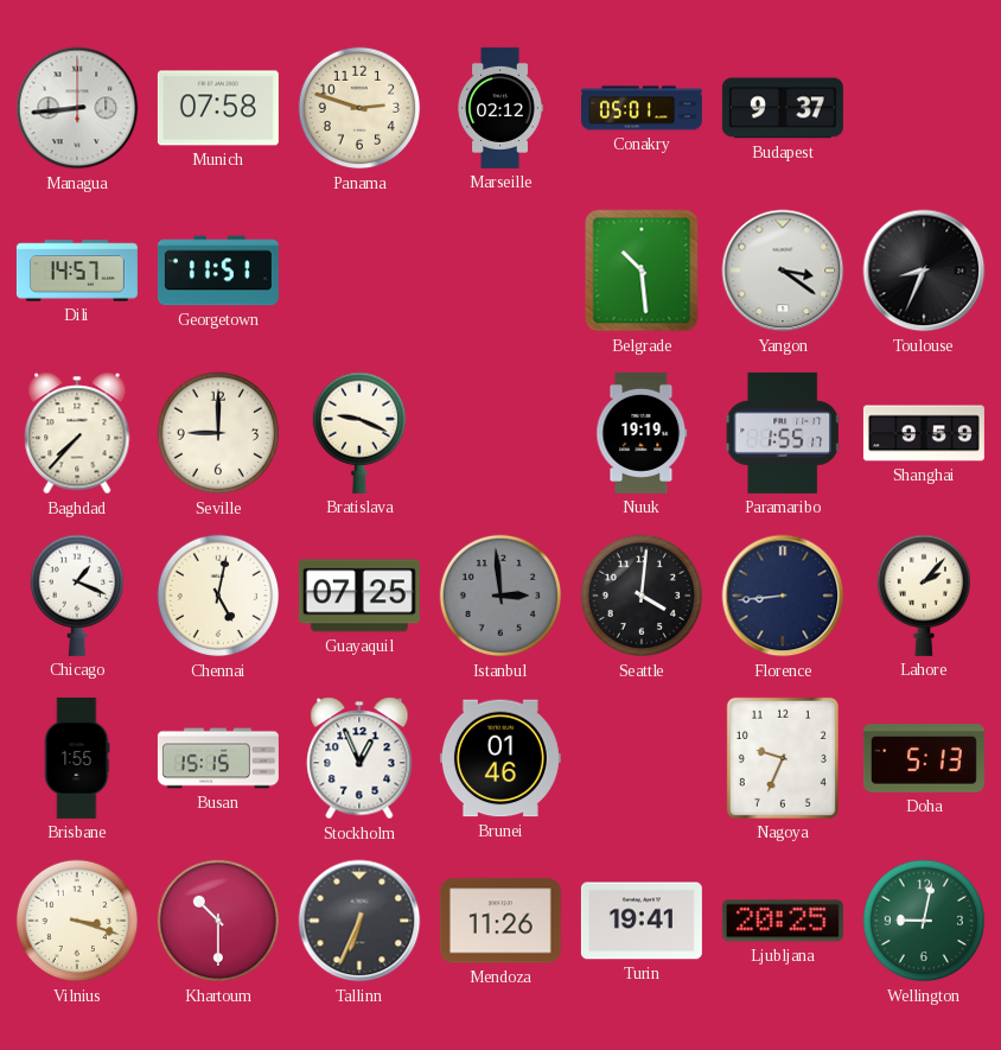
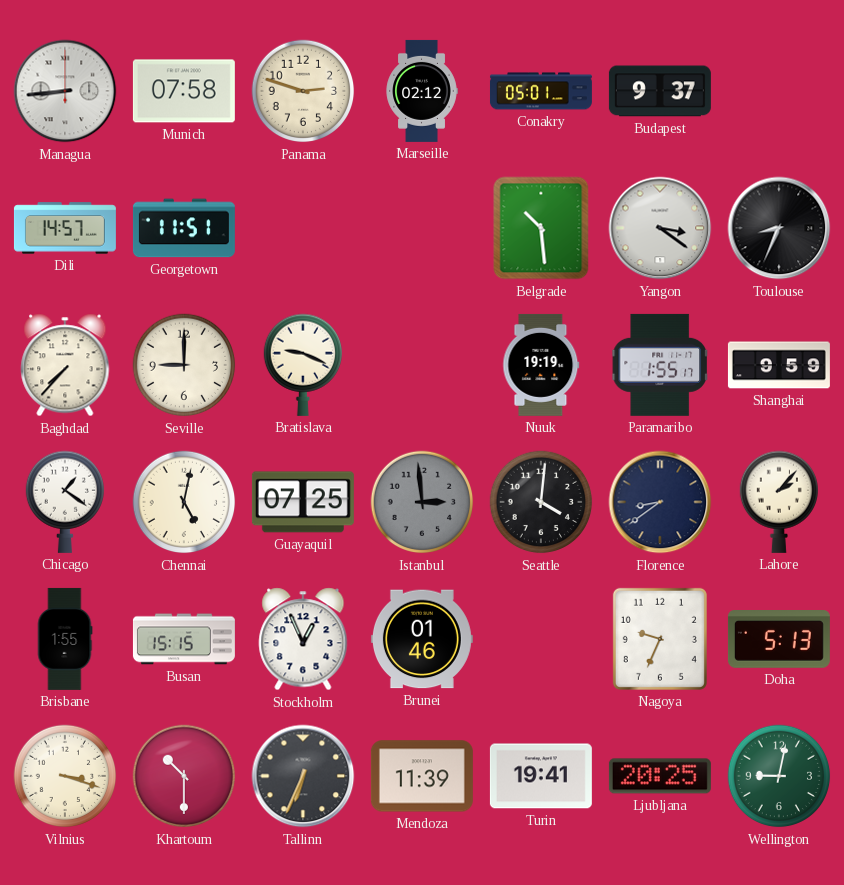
Chicago: 1:19 -> 1:21
Florence: 8:44 -> 8:39
Mendoza: 11:26 -> 11:39
